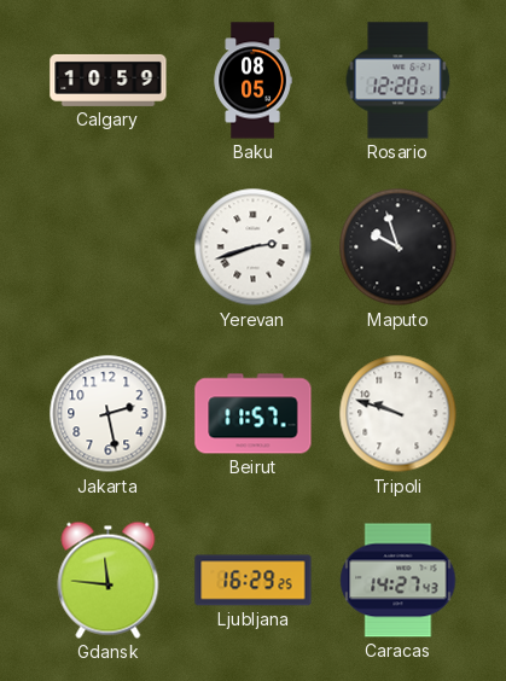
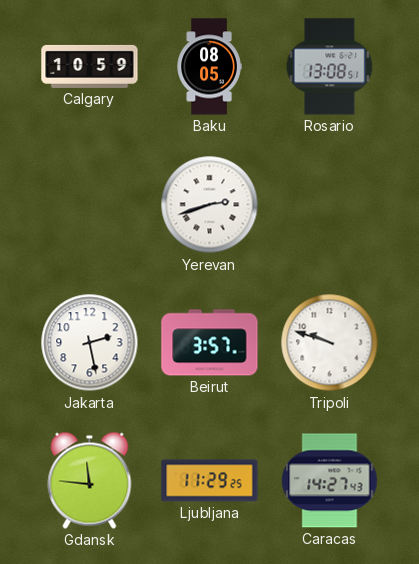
Rosario: 12:20 -> 13:08
Maputo: 9:57 -> none
Beirut: 11:57 -> 3:57
Ljubljana: 16:29 -> 11:29
